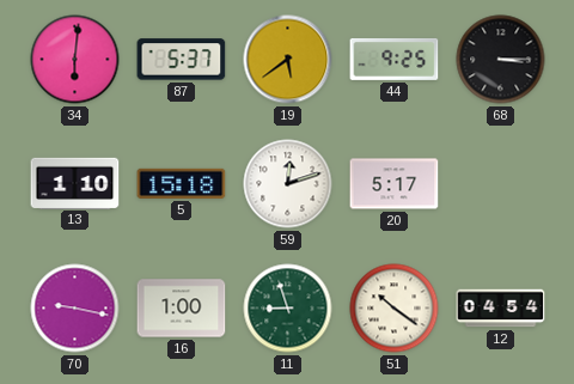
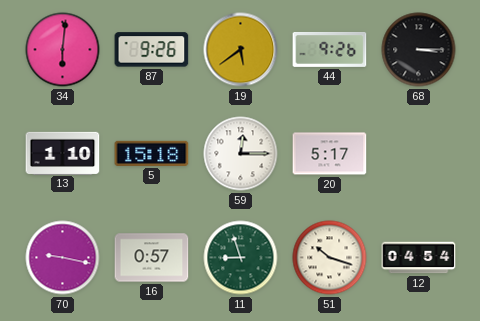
87: 5:37 -> 9:26
44: 9:25 -> 9:26
59: 12:12 -> 12:15
16: 1:00 -> 0:57
51: 10:21 -> 10:18
